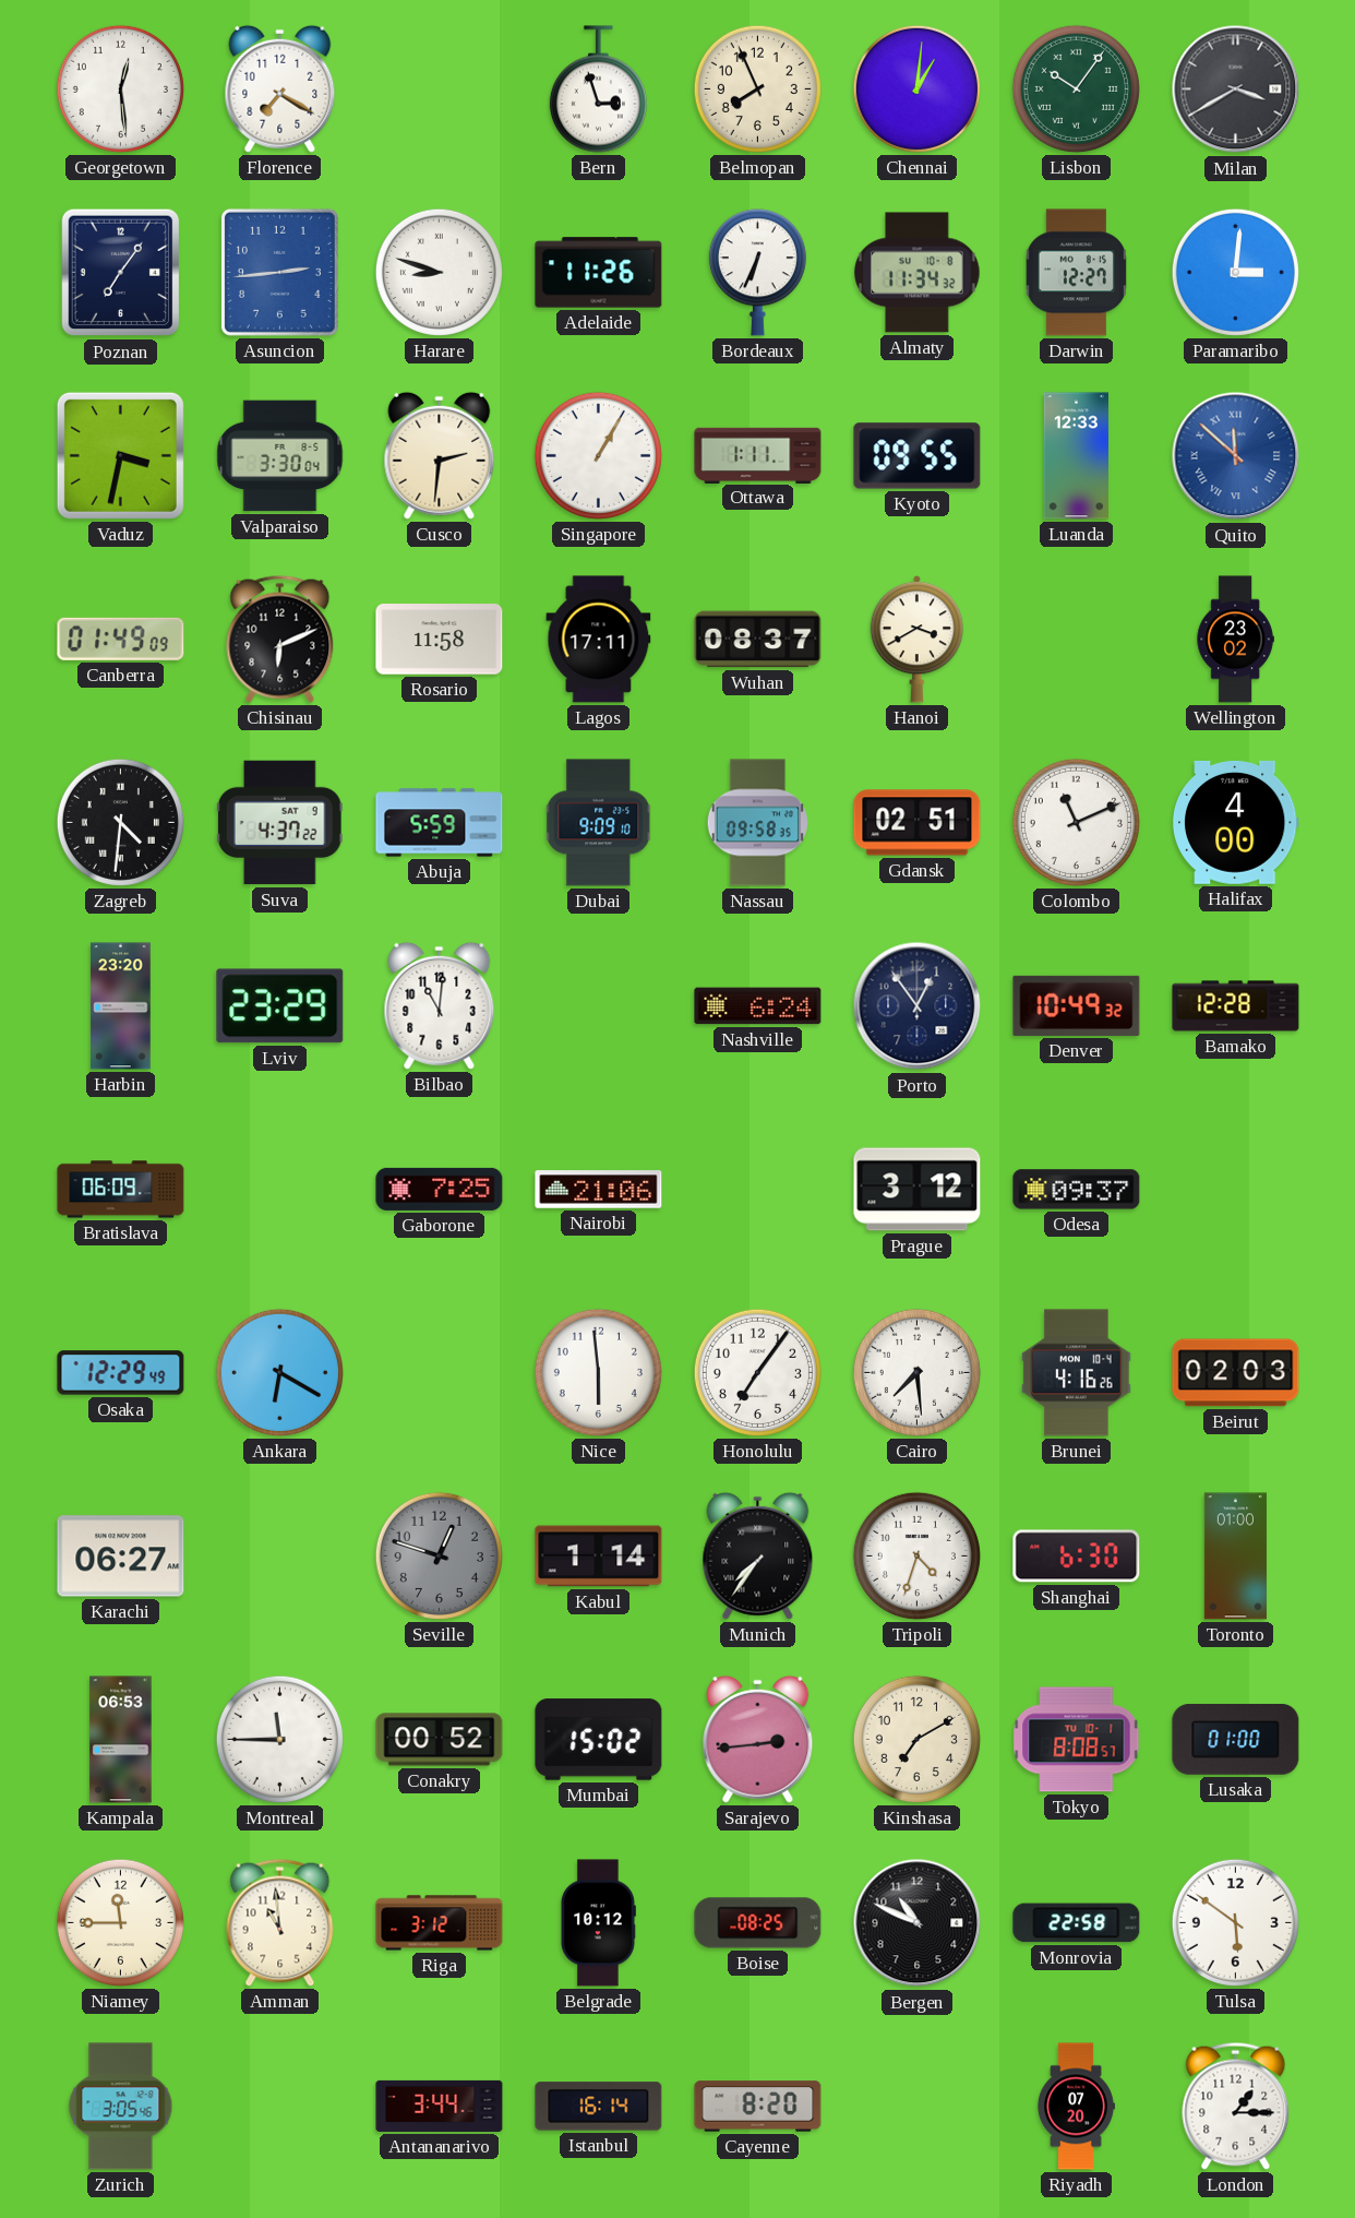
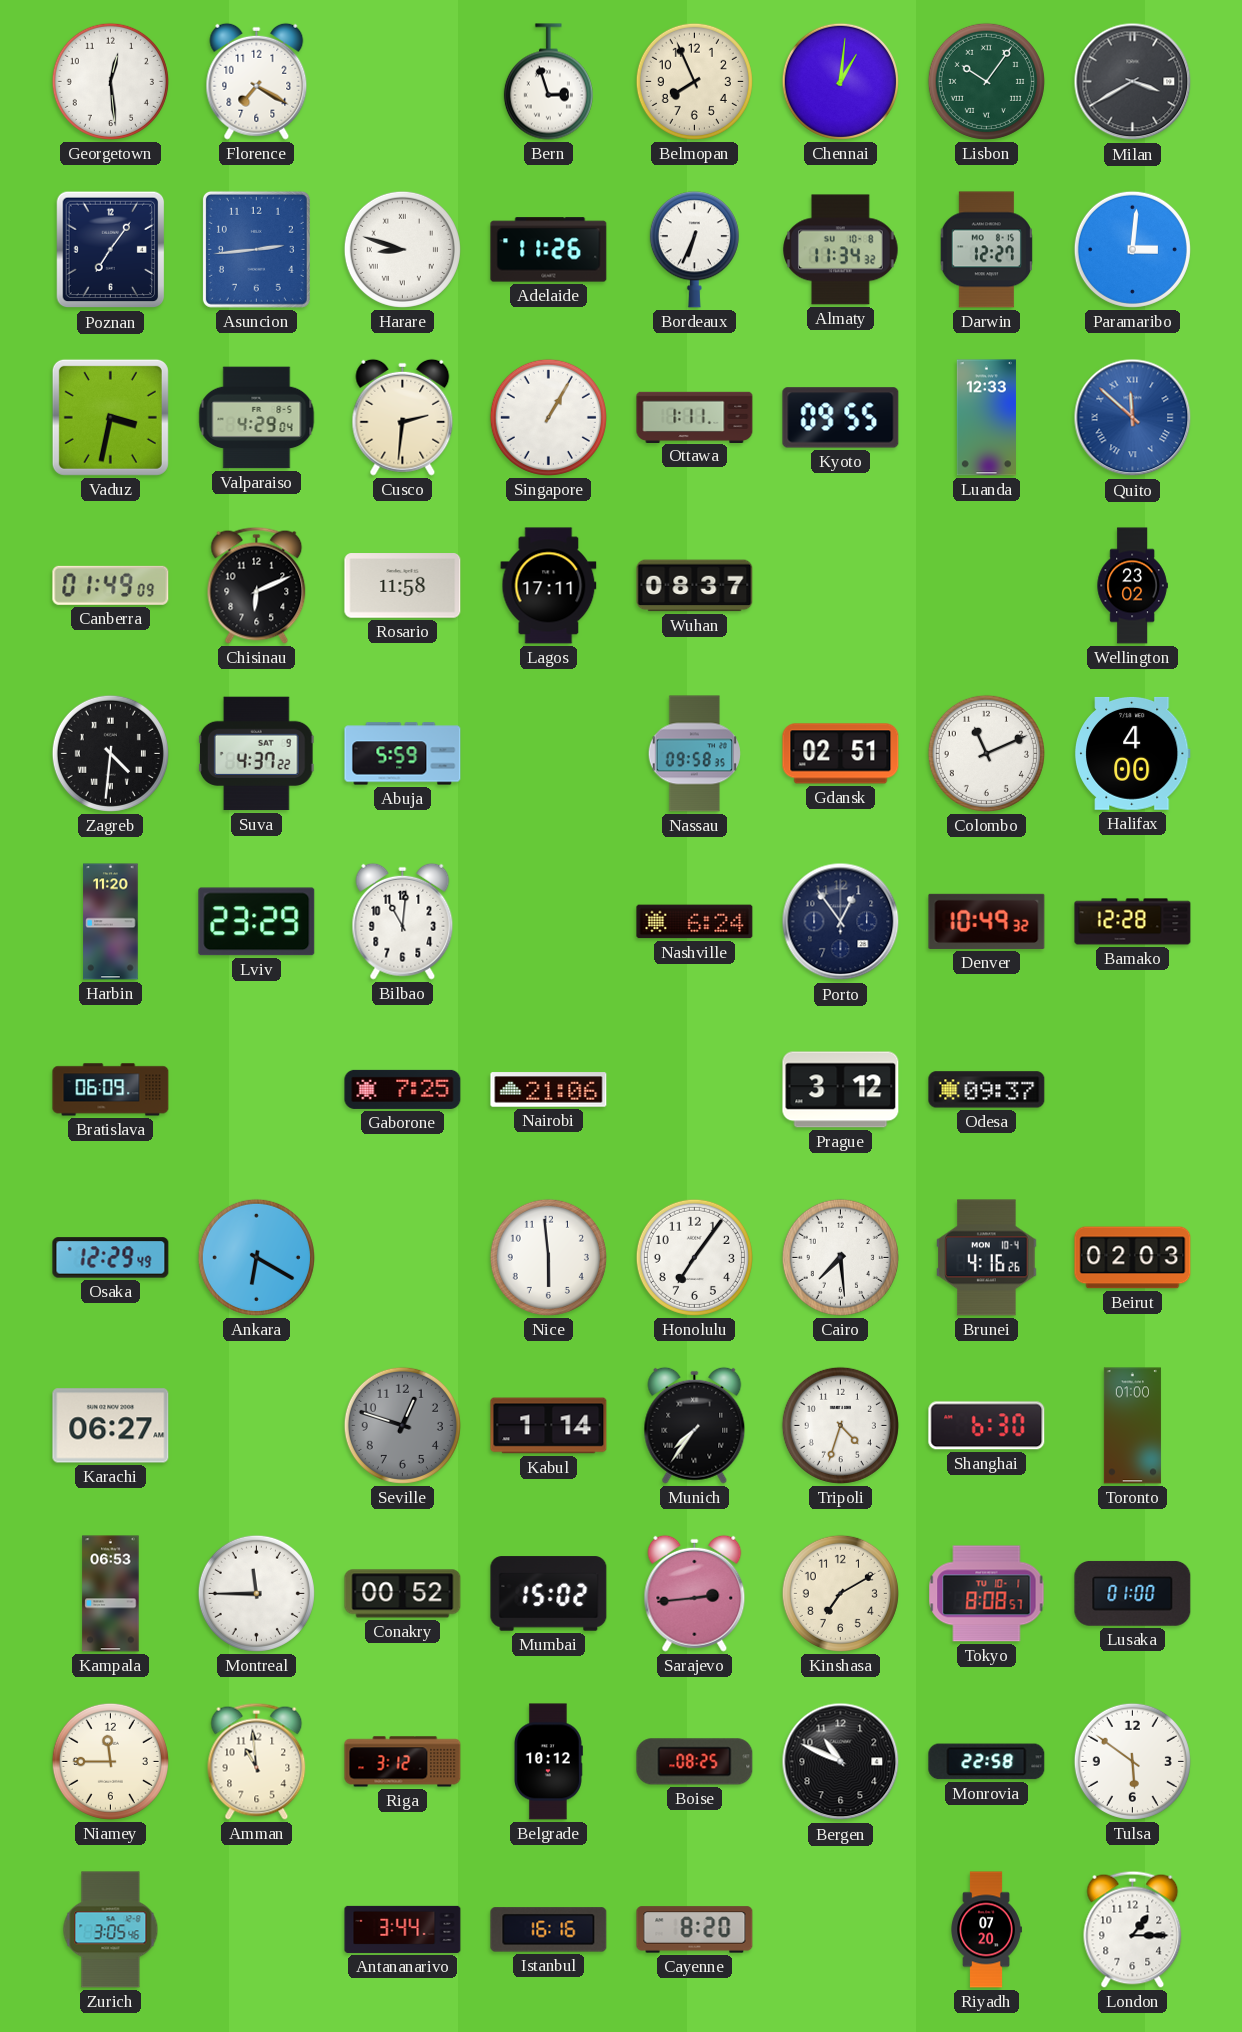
Valparaiso: 3:30 -> 4:29
Hanoi: 3:40 -> none
Dubai: 9:09 -> none
Harbin: 23:20 -> 11:20
Istanbul: 16:14 -> 16:16
